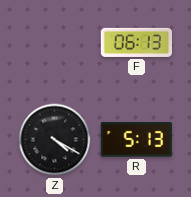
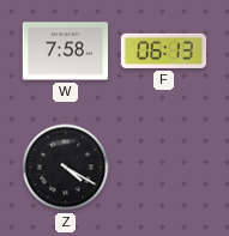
W: none -> 7:58
R: 5:13 -> none
